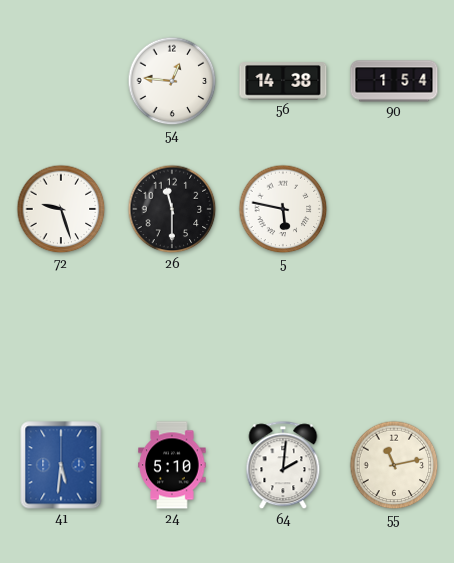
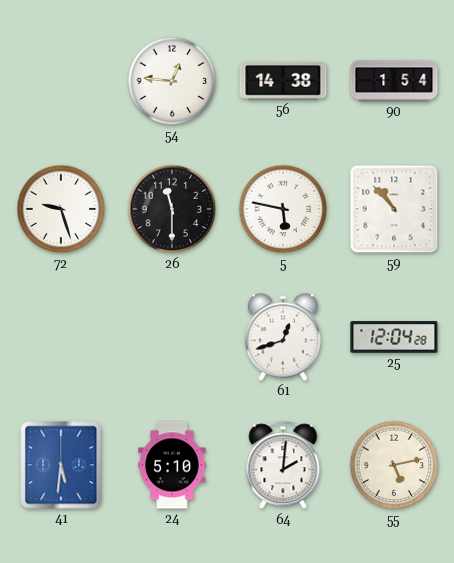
59: none -> 10:53
61: none -> 12:42
25: none -> 12:04
55: 11:13 -> 5:13
